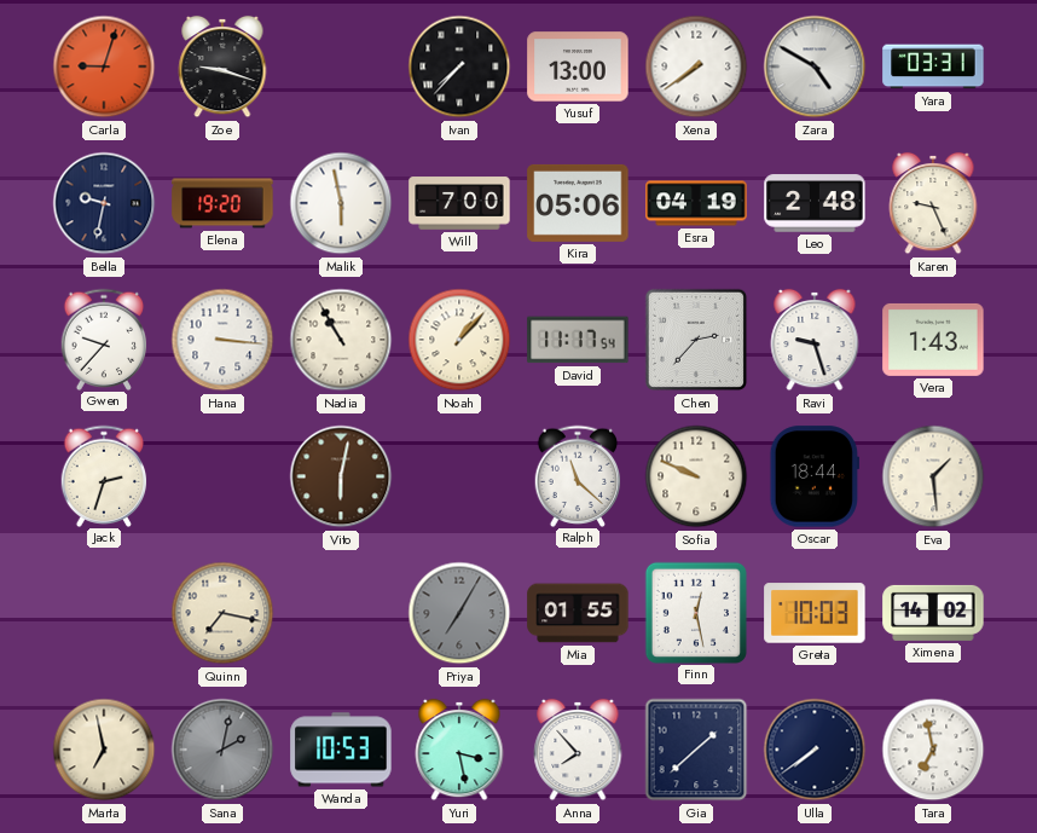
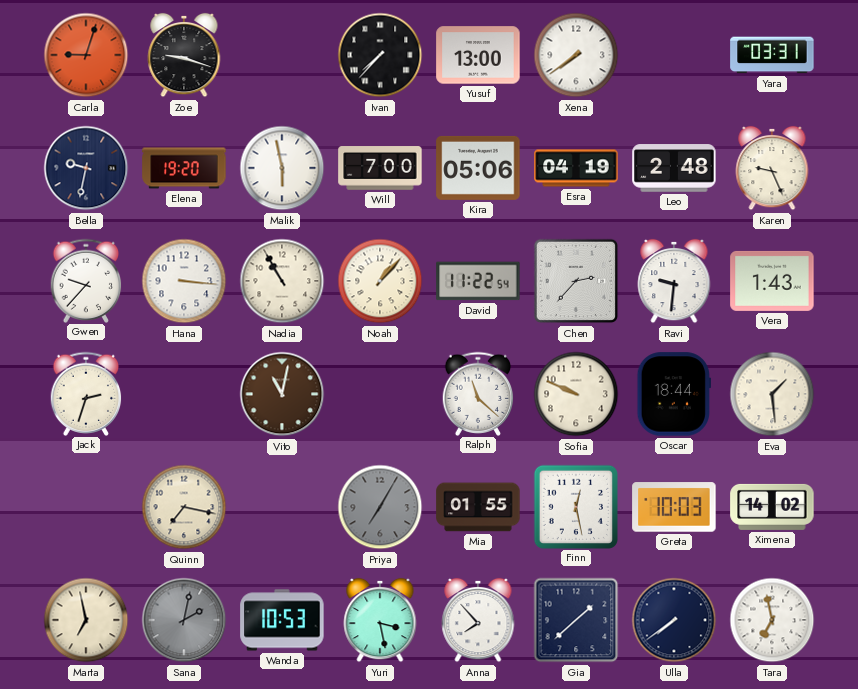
Zara: 4:50 -> none
David: 11:17 -> 11:22
Ravi: 9:27 -> 9:31
Vito: 6:02 -> 11:02
